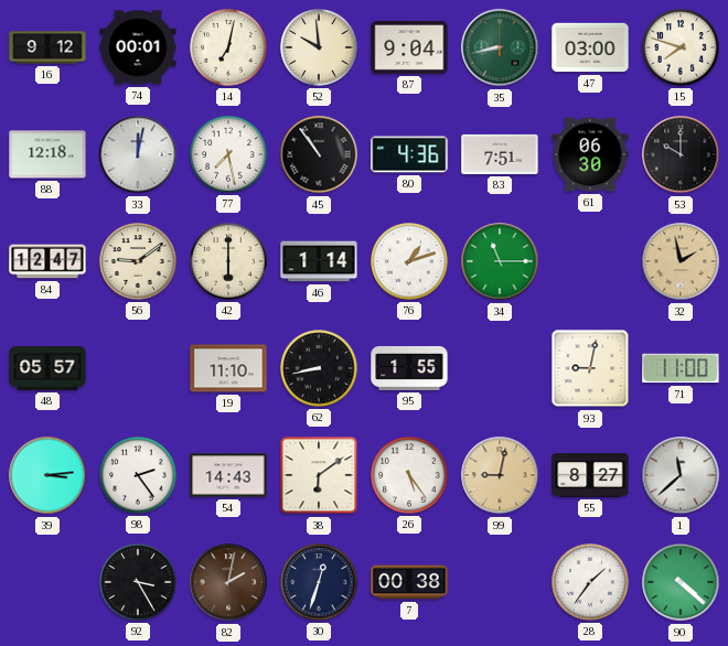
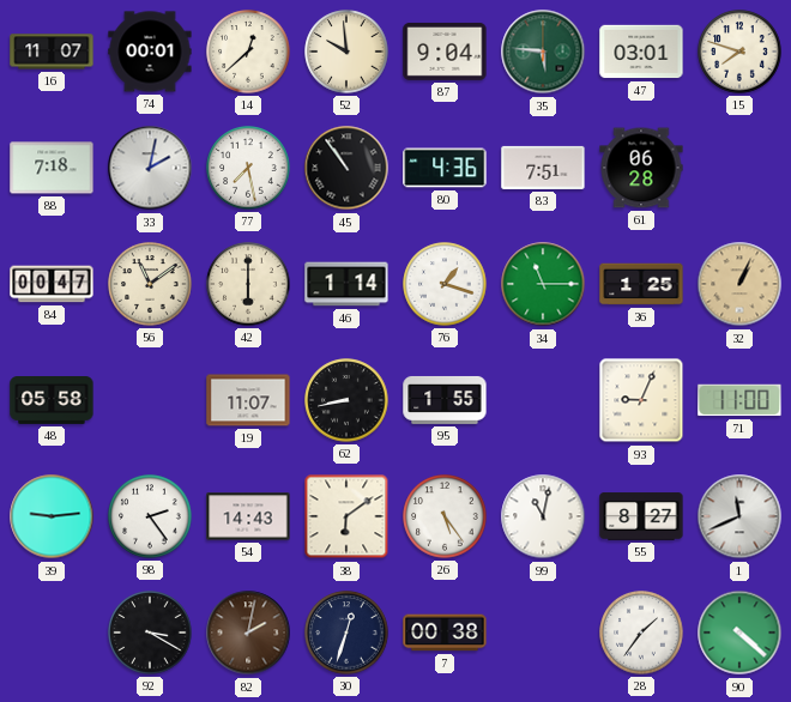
16: 9:12 -> 11:07
14: 7:02 -> 12:38
35: 8:43 -> 5:46
47: 03:00 -> 03:01
88: 12:18 -> 7:18
33: 12:02 -> 2:02
61: 06:30 -> 06:28
53: 10:00 -> none
84: 12:47 -> 00:47
56: 9:09 -> 11:09
76: 1:12 -> 1:18
36: none -> 1:25
32: 1:58 -> 1:04
48: 05:57 -> 05:58
19: 11:10 -> 11:07
93: 9:02 -> 9:04
39: 3:14 -> 9:14
99: 9:02 -> 11:02
99 dial: champagne -> white
1: 11:38 -> 11:41
92: 3:25 -> 3:20
